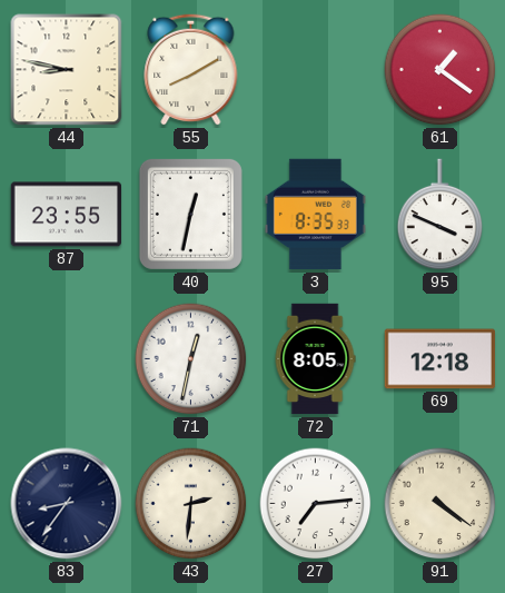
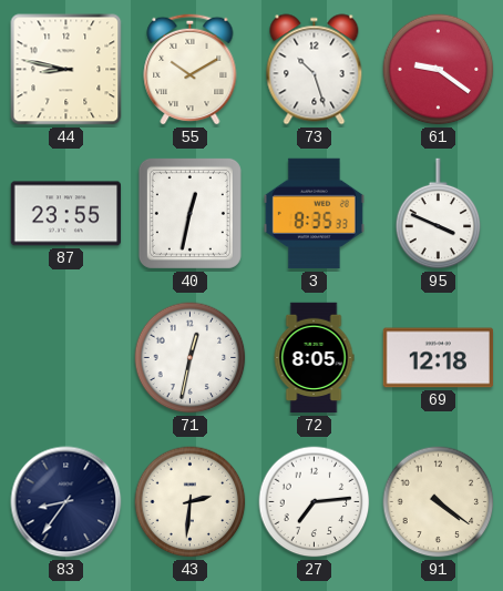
55: 8:10 -> 10:10
73: none -> 10:27
61: 1:21 -> 9:21
